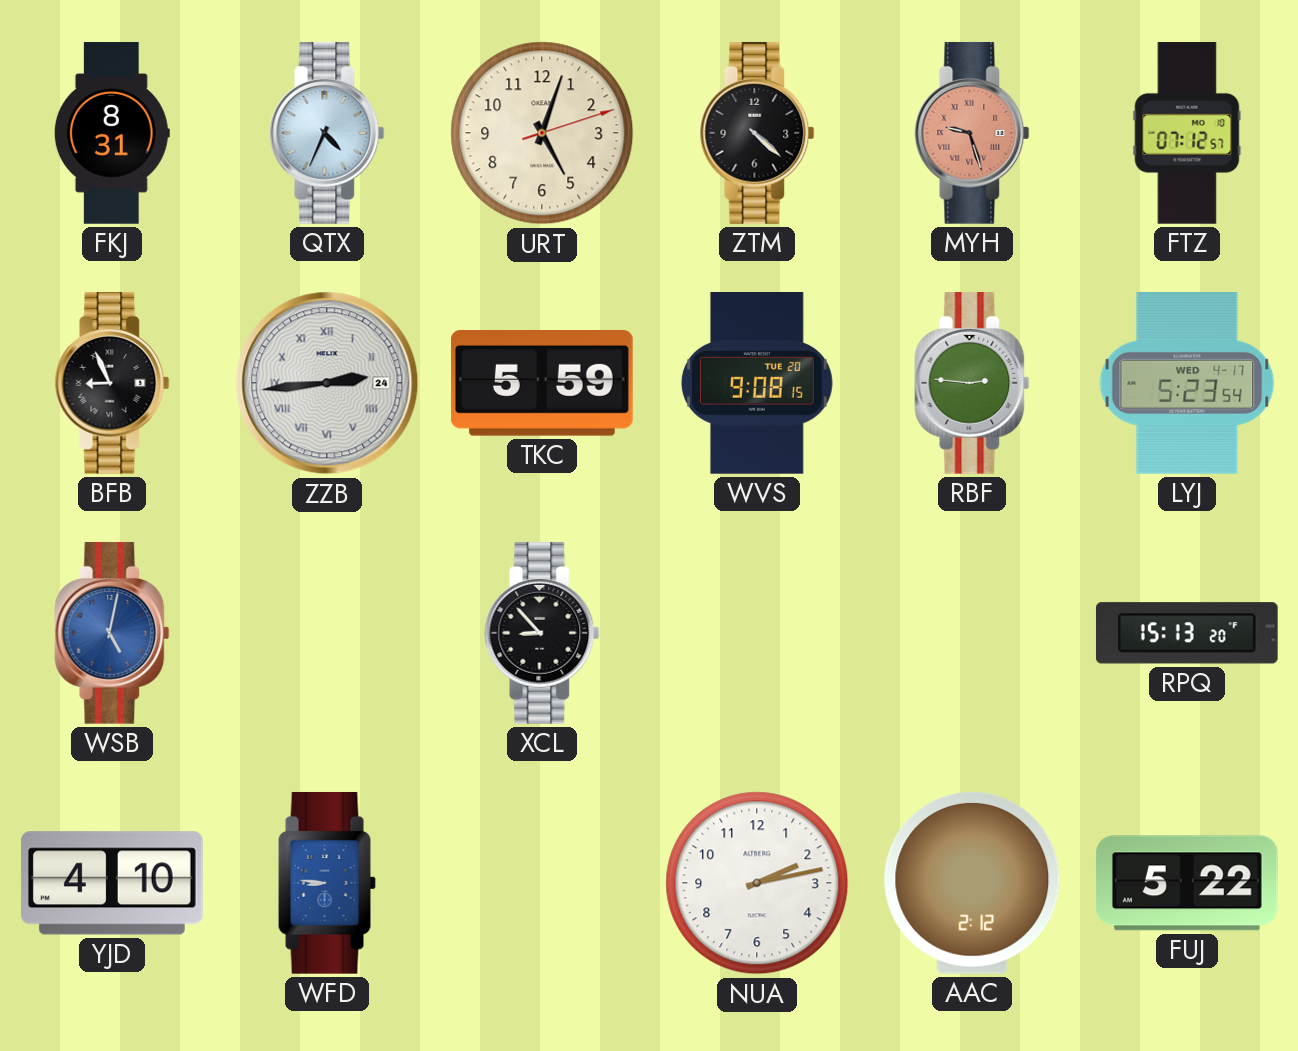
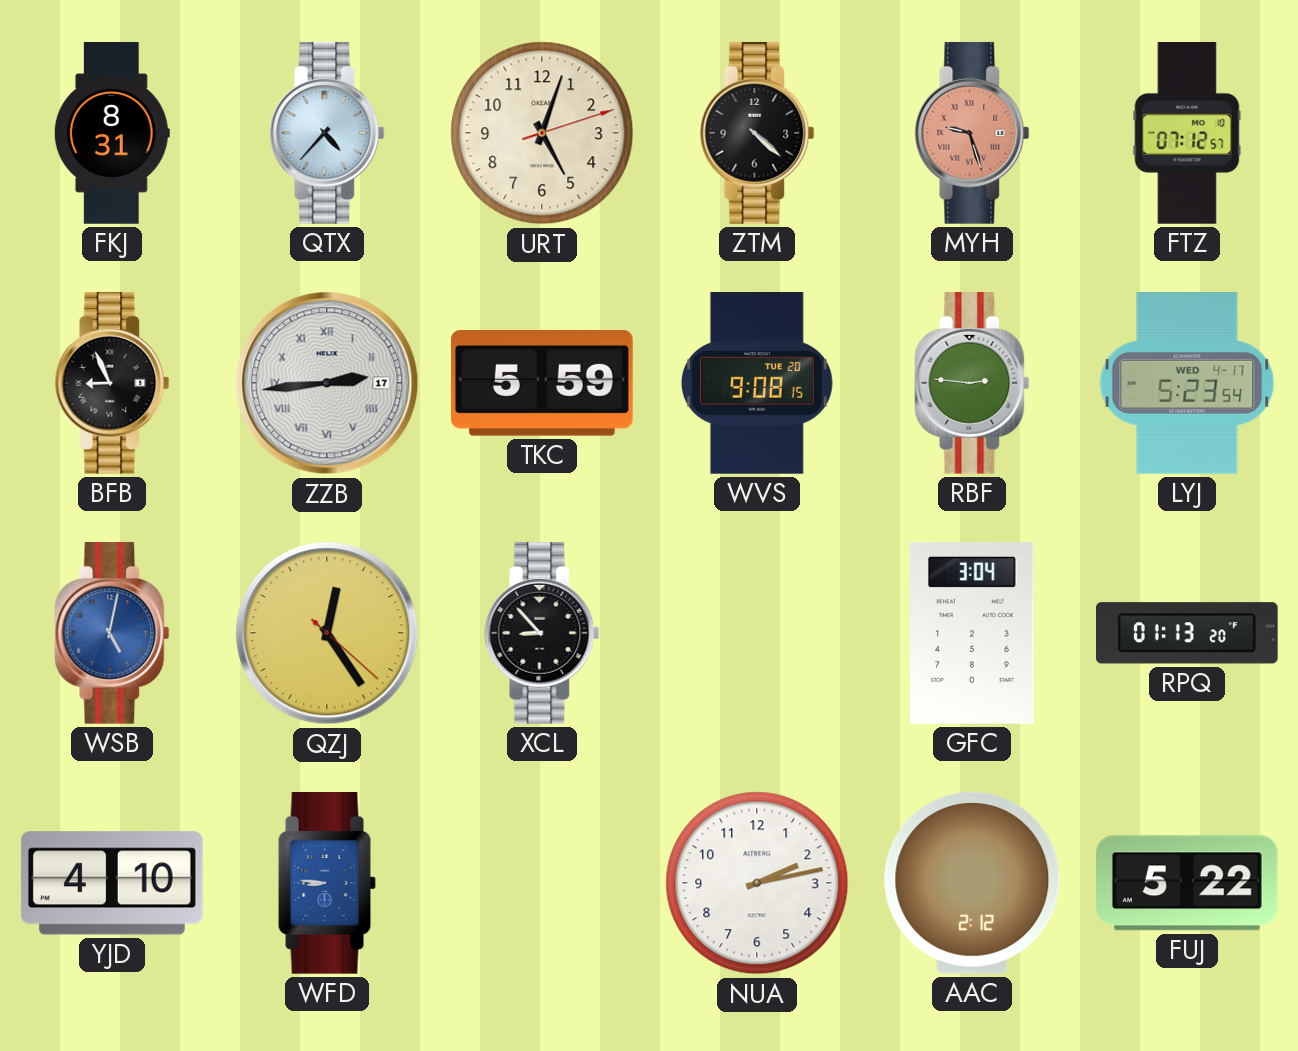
QTX: 4:34 -> 4:37
ZZB date: 24 -> 17
QZJ: none -> 12:24
GFC: none -> 3:04
RPQ: 15:13 -> 01:13
